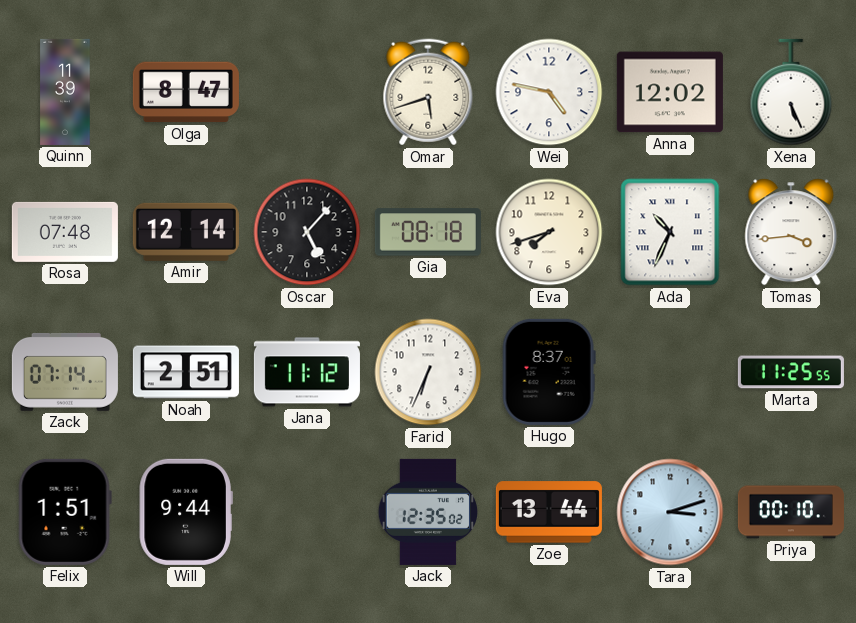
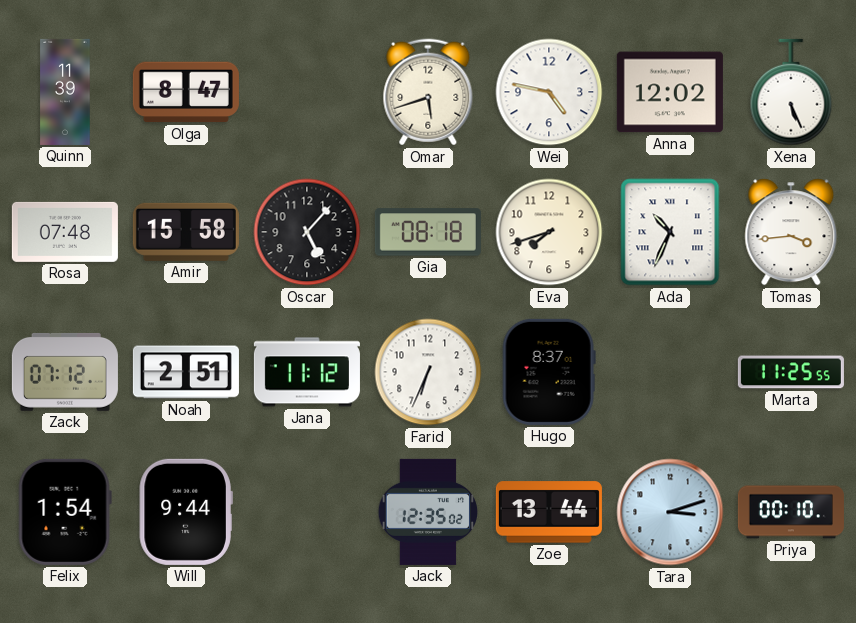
Amir: 12:14 -> 15:58
Zack: 07:14 -> 07:12
Felix: 1:51 -> 1:54
